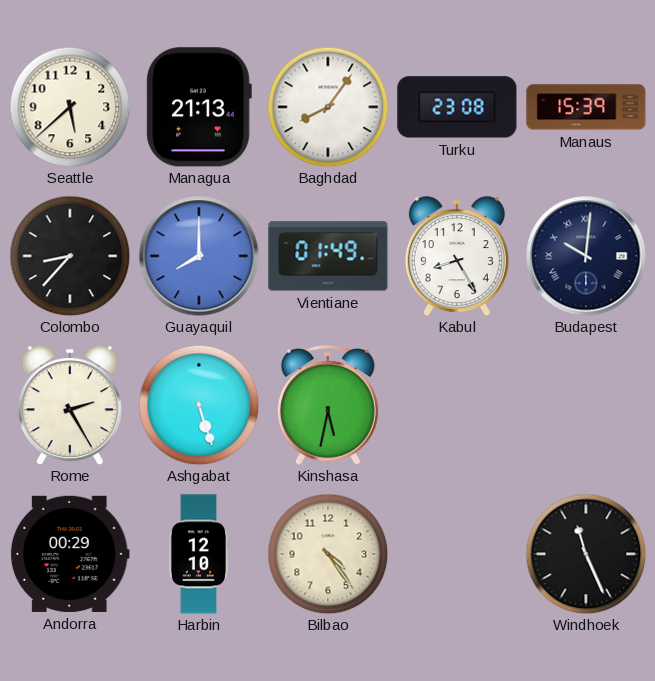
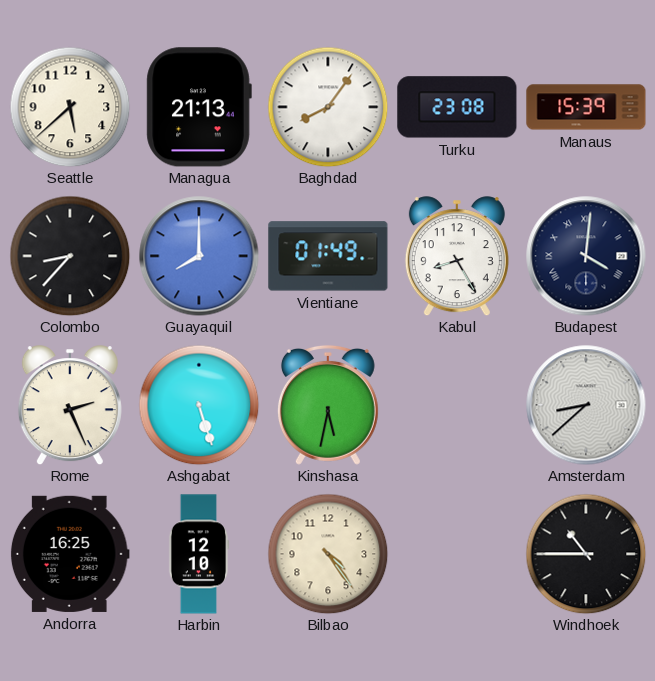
Budapest: 10:01 -> 4:01
Rome: 2:25 -> 2:26
Amsterdam: none -> 8:38
Andorra: 00:29 -> 16:25
Windhoek: 11:26 -> 10:45
